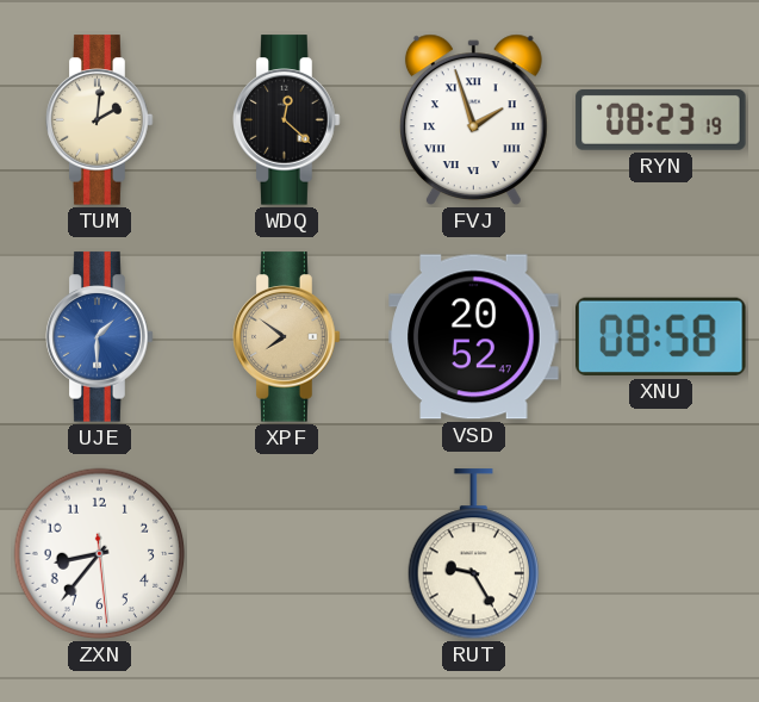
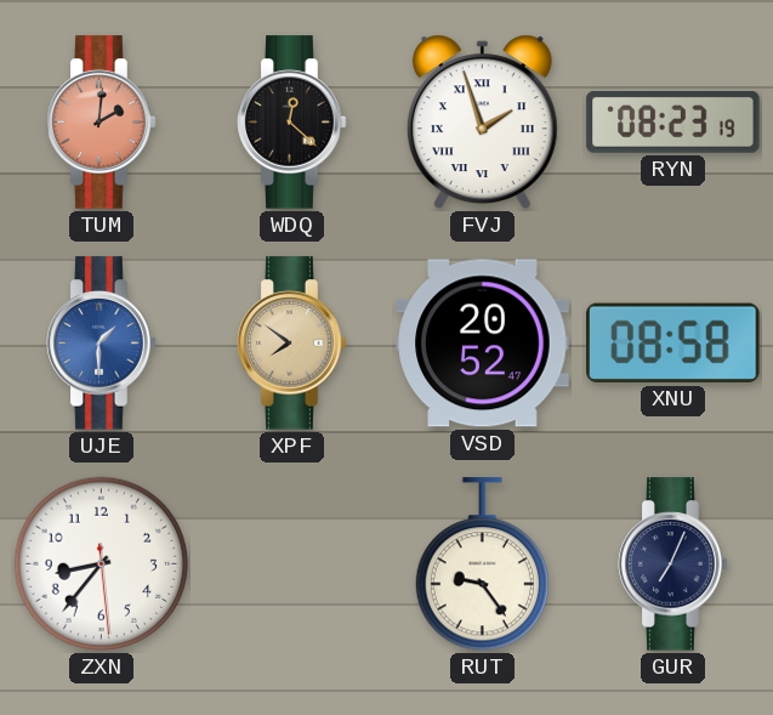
TUM dial: cream -> salmon
RUT: 9:25 -> 9:24
GUR: none -> 7:04
